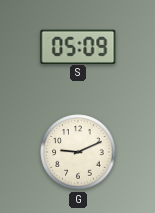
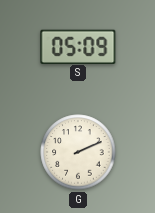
G: 9:11 -> 2:11
